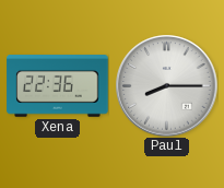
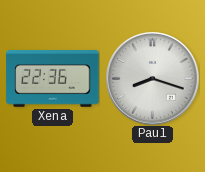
Paul: 8:15 -> 8:18
